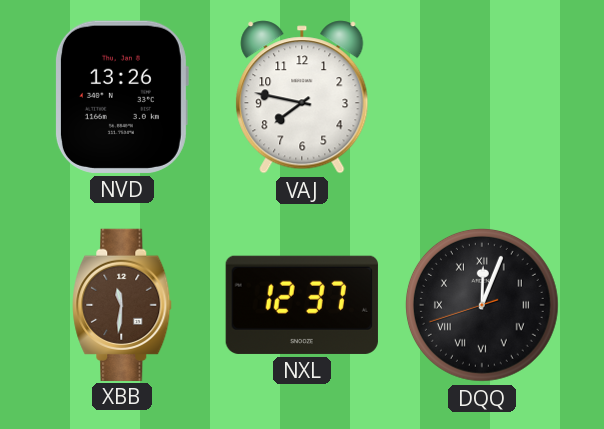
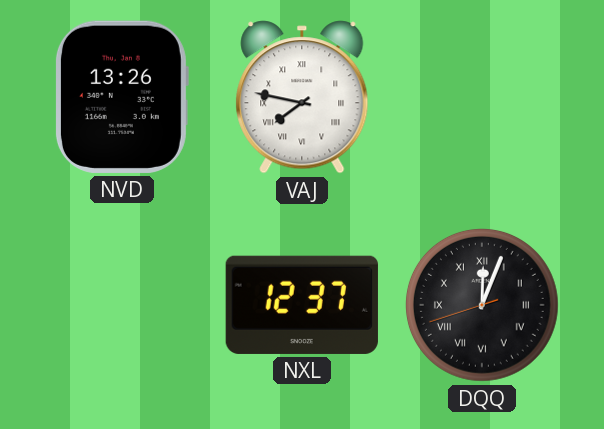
VAJ numerals: Arabic -> Roman
XBB: 11:31 -> none
